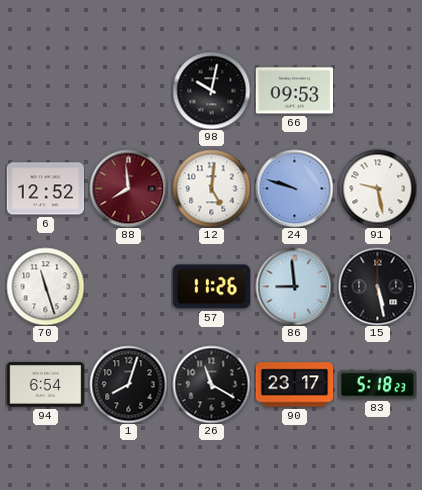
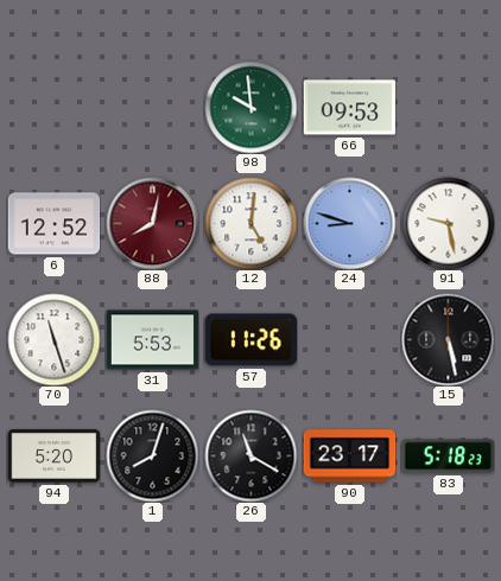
98: 10:02 -> 9:59
98 dial: black -> green
88: 7:59 -> 8:02
24: 9:48 -> 8:48
31: none -> 5:53
86: 8:59 -> none
94: 6:54 -> 5:20
